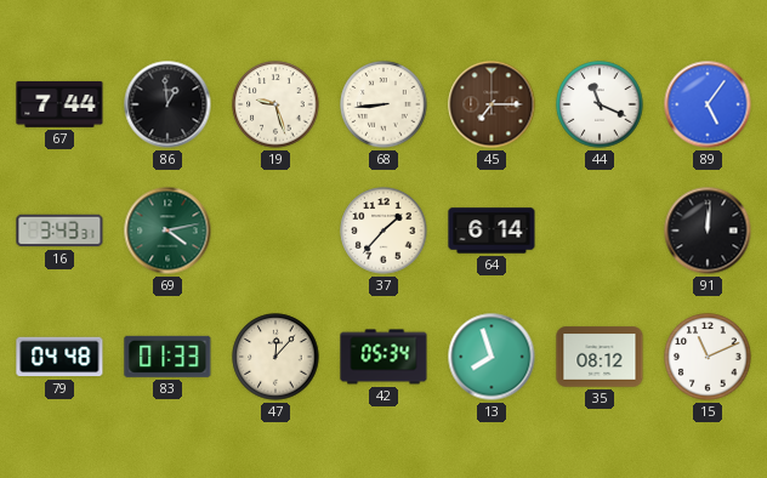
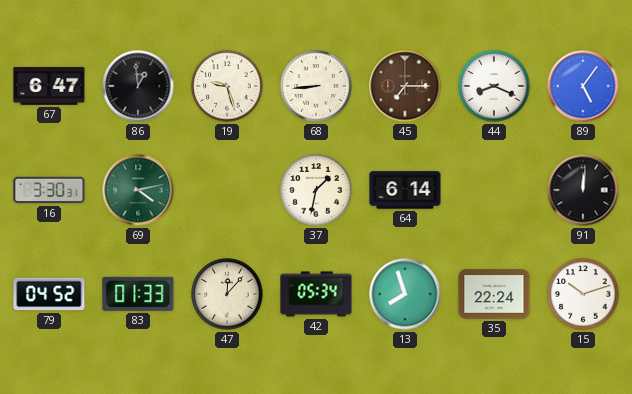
67: 7:44 -> 6:47
44: 11:19 -> 8:19
16: 3:43 -> 3:30
37: 1:37 -> 1:32
79: 04:48 -> 04:52
35: 08:12 -> 22:24
15: 11:11 -> 10:12
